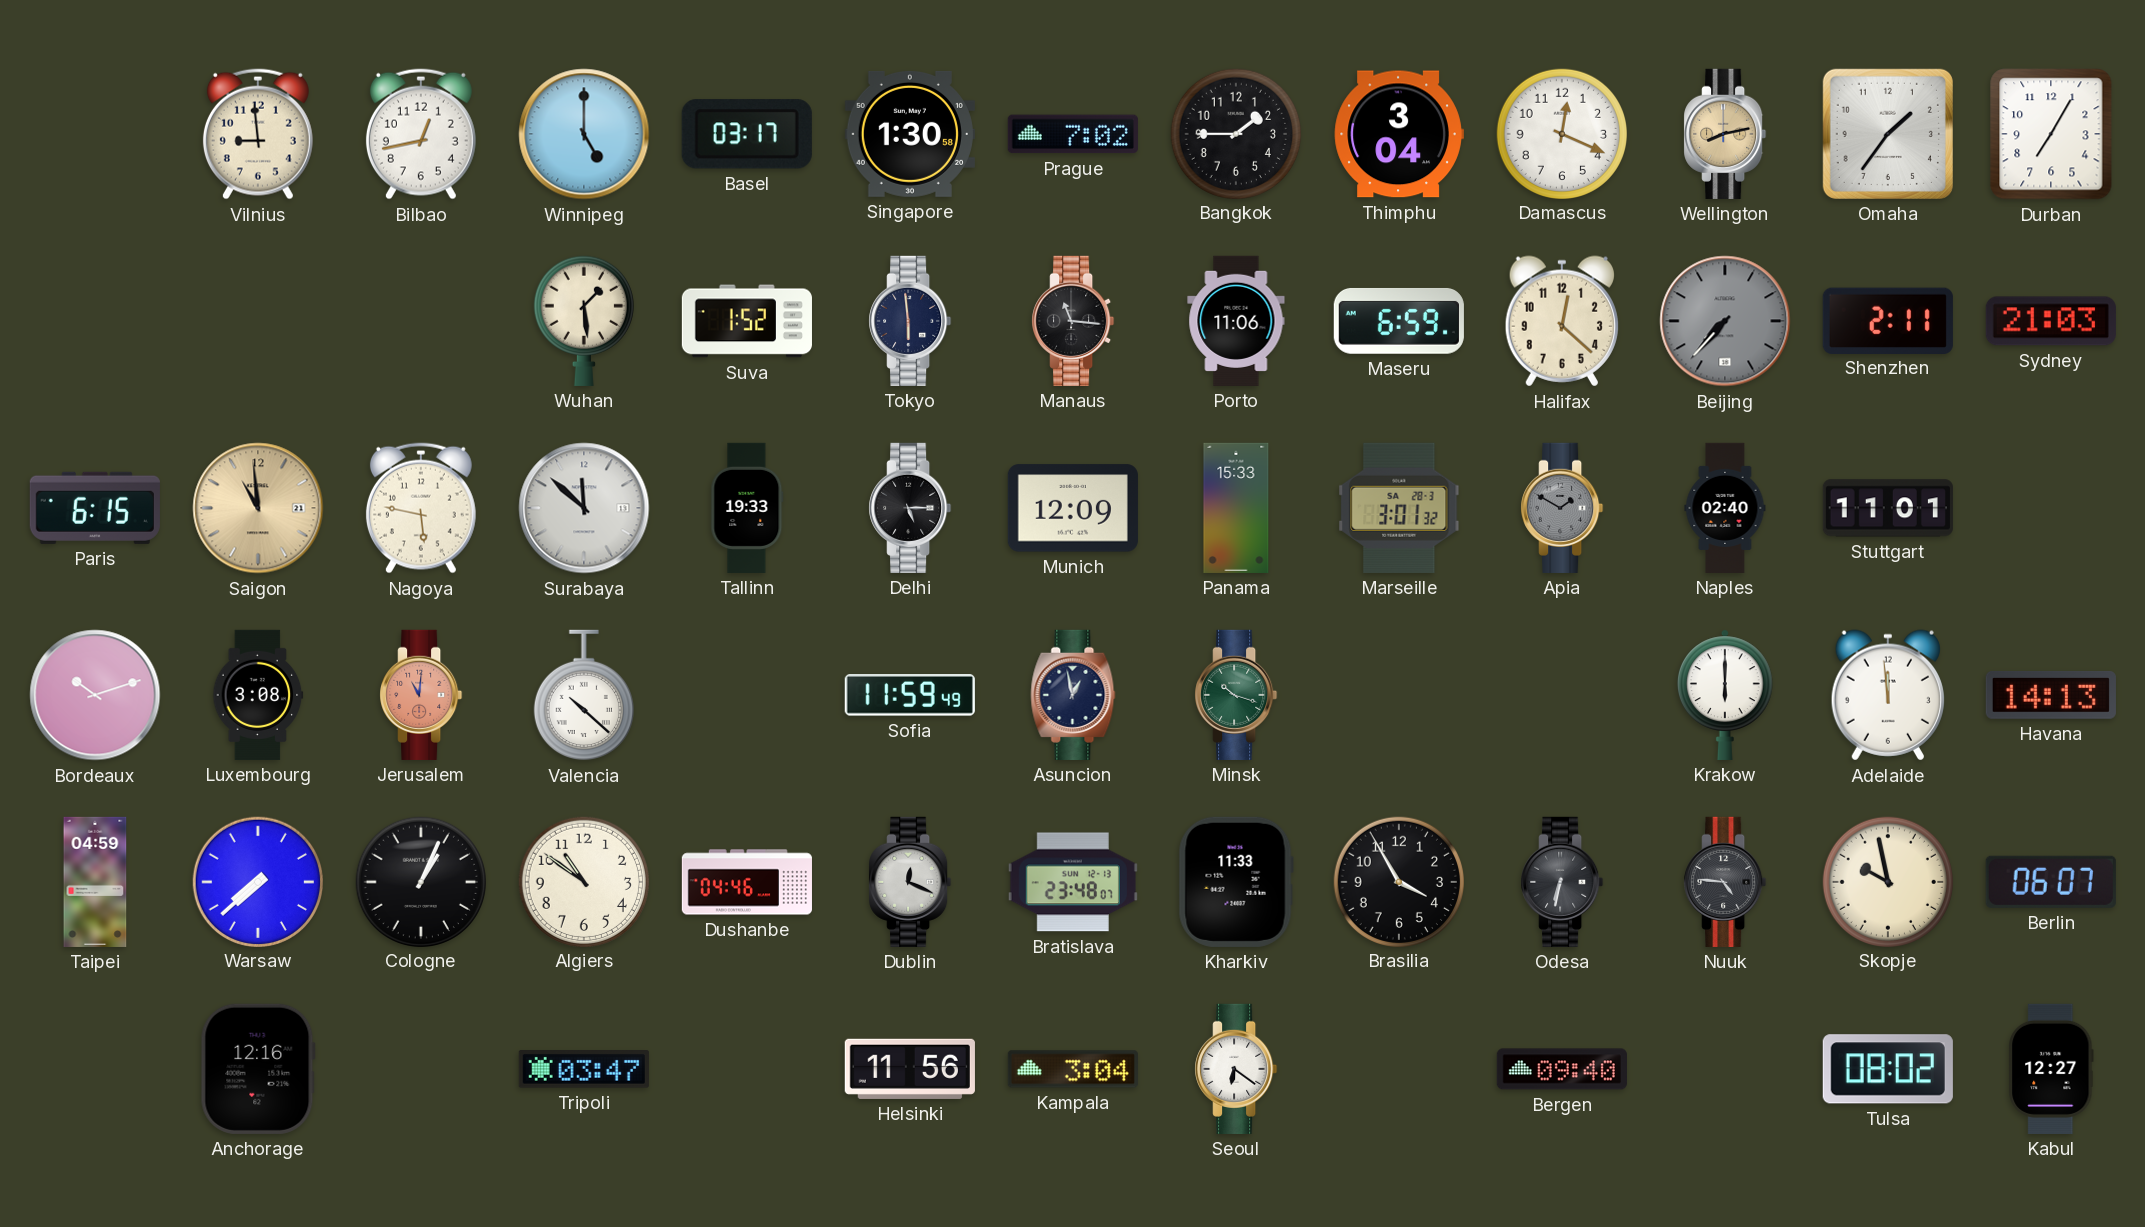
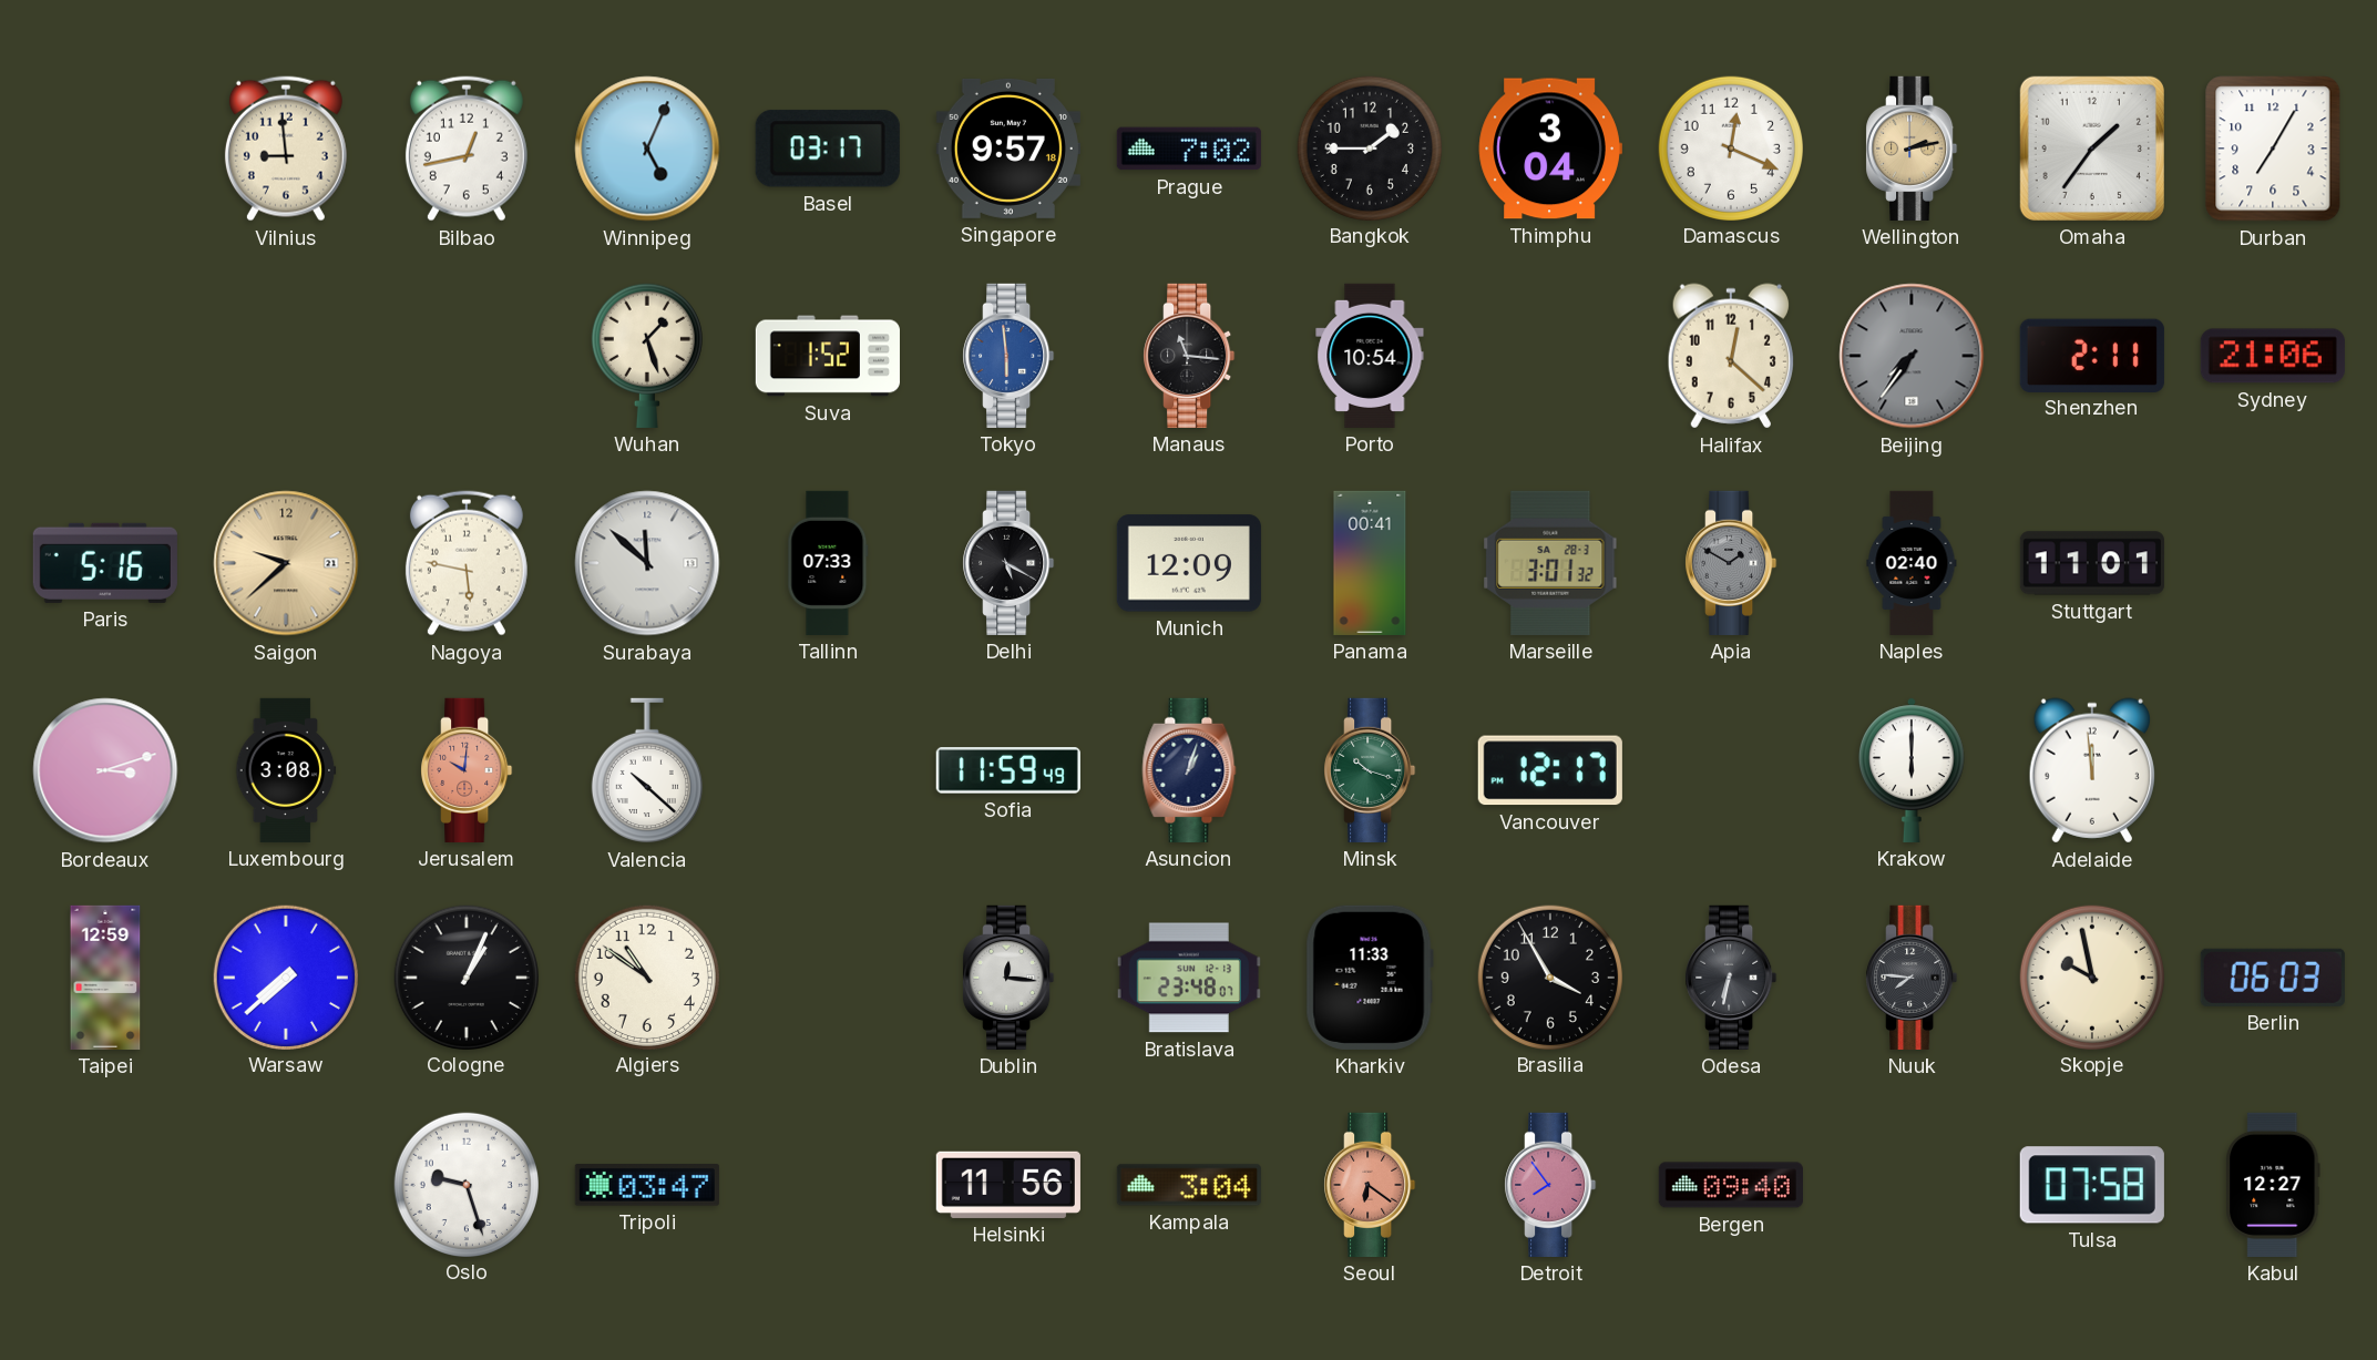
Winnipeg: 5:00 -> 5:04
Singapore: 1:30 -> 9:57
Wellington: 8:13 -> 2:13
Wuhan: 1:29 -> 1:27
Tokyo dial: navy -> blue
Porto: 11:06 -> 10:54
Maseru: 6:59 -> none
Beijing: 7:37 -> 7:36
Sydney: 21:03 -> 21:06
Paris: 6:15 -> 5:16
Saigon: 10:59 -> 9:38
Tallinn: 19:33 -> 07:33
Delhi: 5:15 -> 5:20
Panama: 15:33 -> 00:41
Bordeaux: 10:12 -> 3:12
Jerusalem: 11:01 -> 10:01
Asuncion: 12:58 -> 1:03
Vancouver: none -> 12:17
Havana: 14:13 -> none
Taipei: 04:59 -> 12:59
Dushanbe: 04:46 -> none
Dublin: 12:19 -> 12:16
Nuuk: 4:46 -> 7:46
Berlin: 06:07 -> 06:03
Anchorage: 12:16 -> none
Oslo: none -> 9:27
Seoul dial: white -> salmon
Detroit: none -> 7:54
Tulsa: 08:02 -> 07:58
